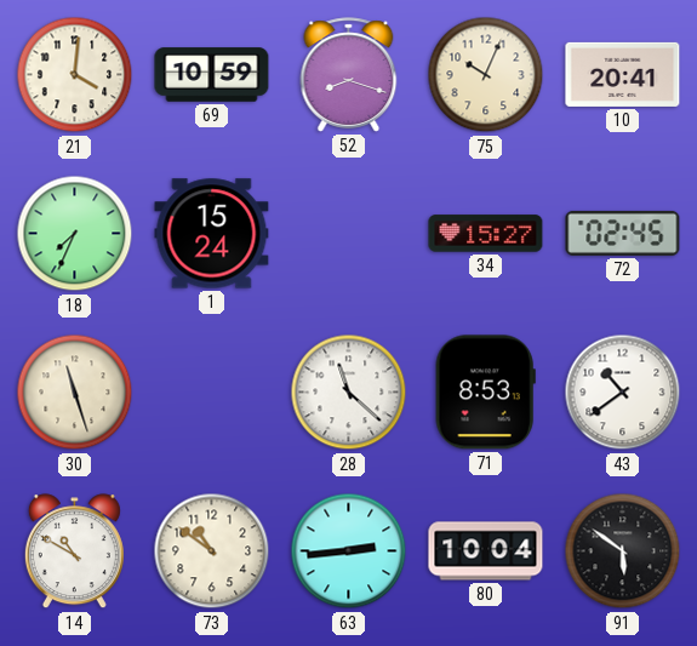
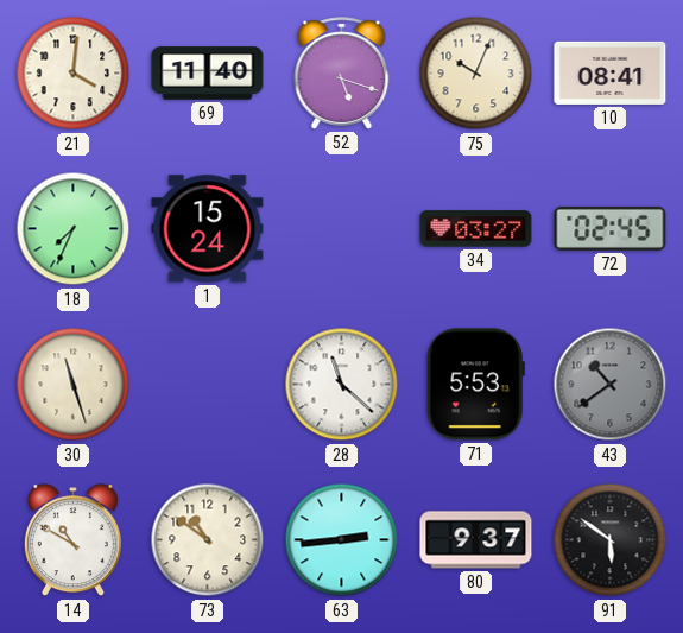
69: 10:59 -> 11:40
52: 8:18 -> 5:18
10: 20:41 -> 08:41
34: 15:27 -> 03:27
71: 8:53 -> 5:53
43 dial: white -> grey
80: 10:04 -> 9:37
